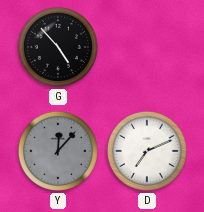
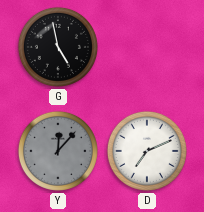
G: 4:53 -> 4:58
